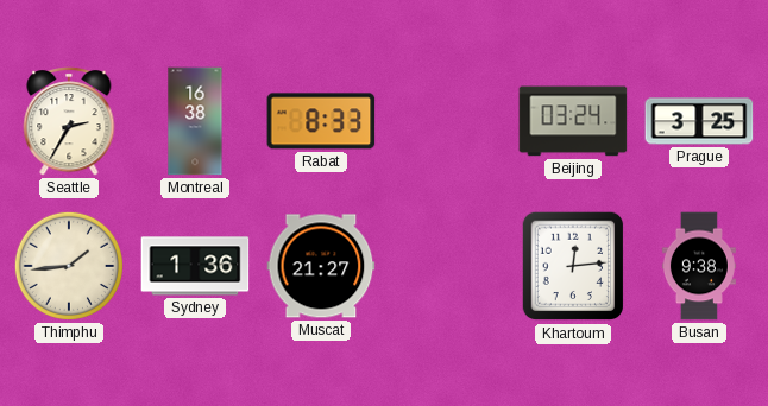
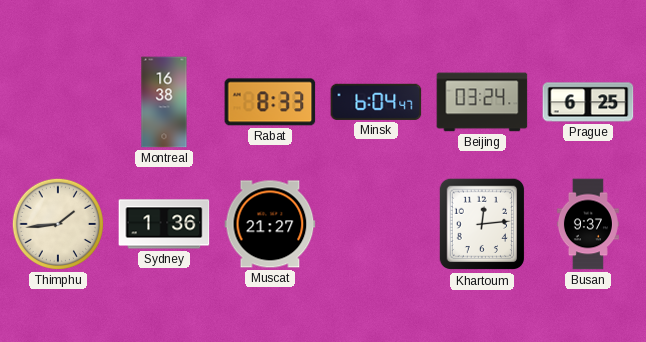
Seattle: 2:35 -> none
Minsk: none -> 6:04
Prague: 3:25 -> 6:25
Busan: 9:38 -> 9:37
